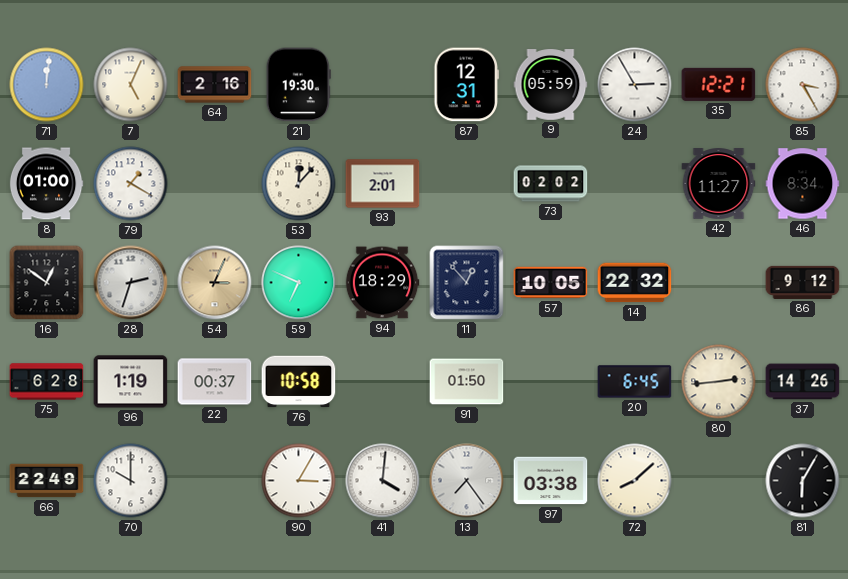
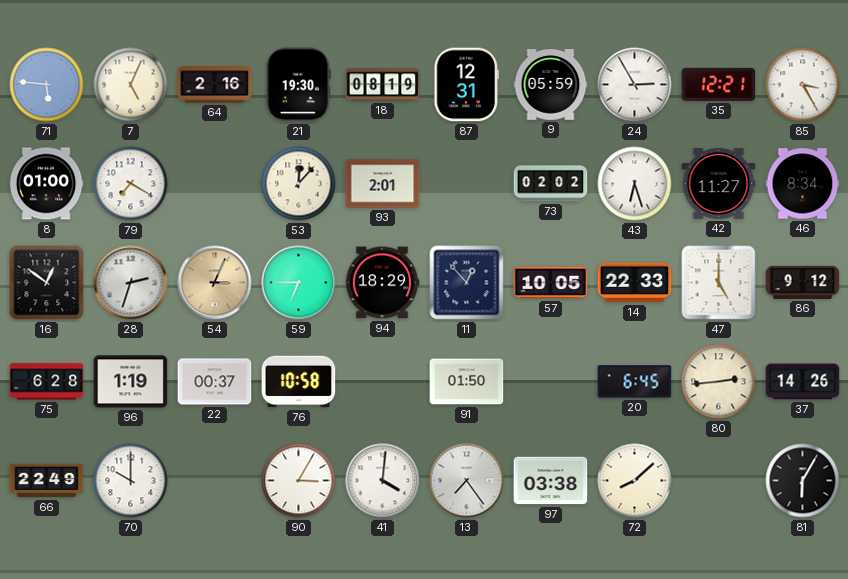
71: 12:01 -> 5:46
18: none -> 08:19
79: 1:20 -> 7:20
43: none -> 6:27
59: 6:49 -> 6:45
14: 22:32 -> 22:33
47: none -> 5:00
